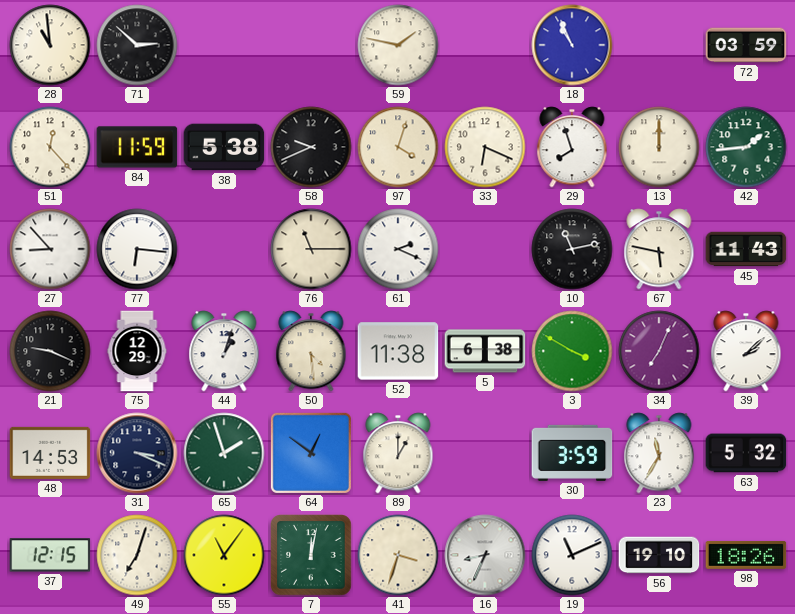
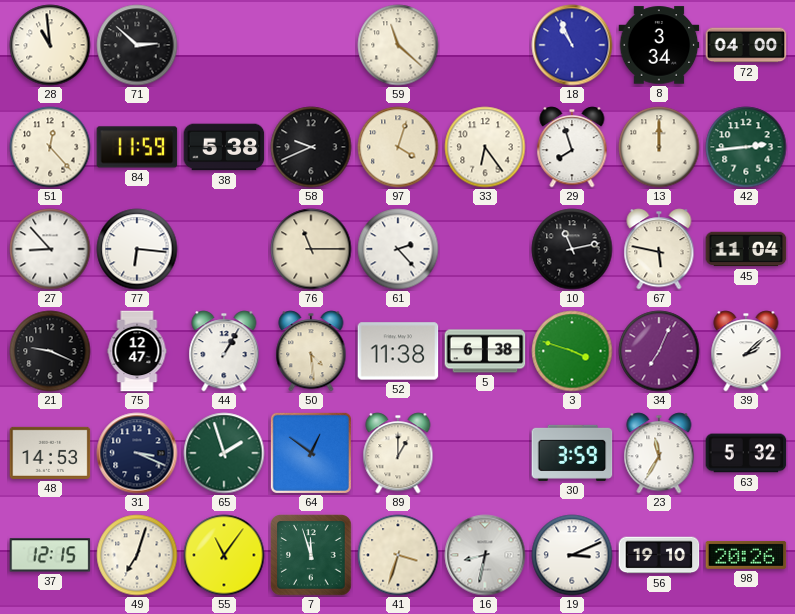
59: 1:47 -> 11:22
8: none -> 3:34
72: 03:59 -> 04:00
33: 6:19 -> 6:24
42: 1:44 -> 2:44
61: 2:19 -> 2:23
45: 11:43 -> 11:04
75: 12:29 -> 12:47
44: 1:03 -> 1:05
3: 3:50 -> 3:48
7: 12:02 -> 11:57
16: 8:34 -> 8:32
19: 11:11 -> 3:11
98: 18:26 -> 20:26
